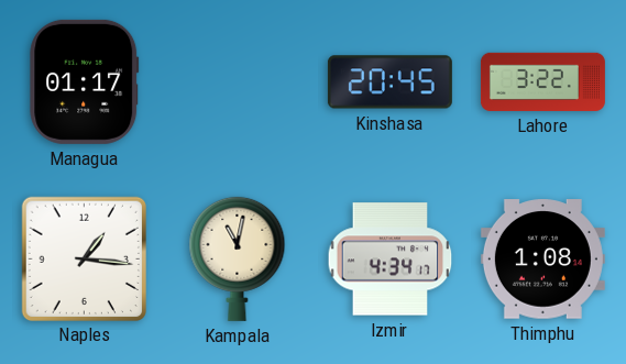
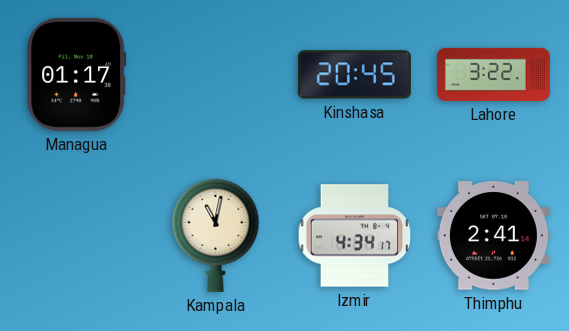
Naples: 1:16 -> none
Thimphu: 1:08 -> 2:41
